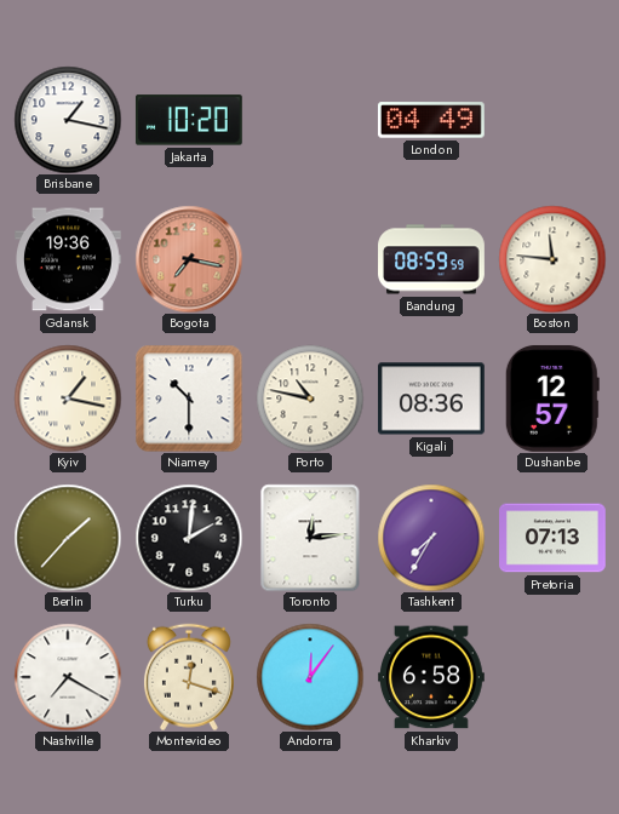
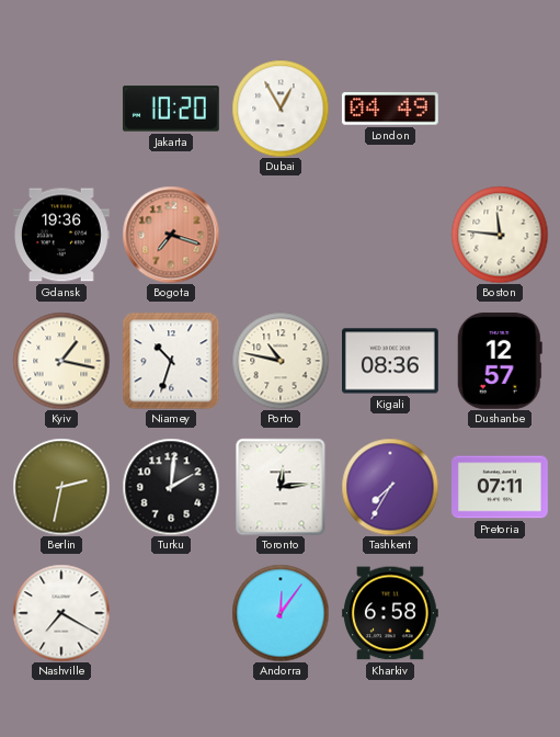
Brisbane: 1:17 -> none
Dubai: none -> 12:55
Bogota: 7:17 -> 7:18
Bandung: 08:59 -> none
Niamey: 10:30 -> 10:33
Berlin: 1:37 -> 2:32
Pretoria: 07:13 -> 07:11
Montevideo: 12:18 -> none
